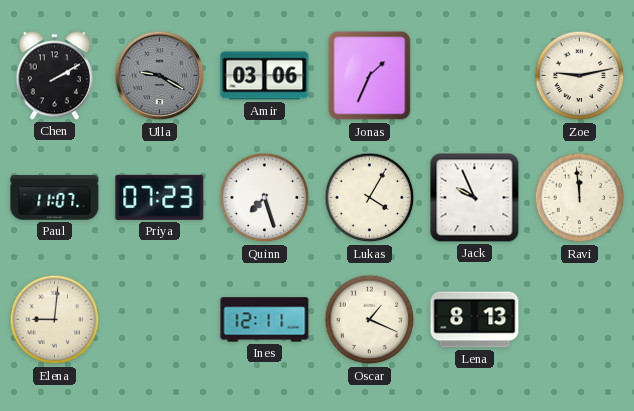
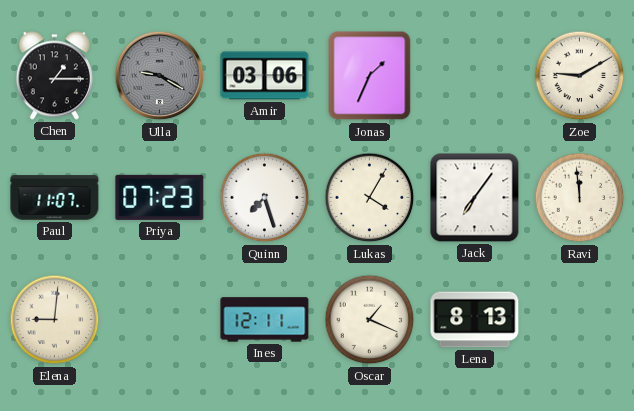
Chen: 2:10 -> 1:15
Zoe: 9:13 -> 9:10
Jack: 9:56 -> 7:06
